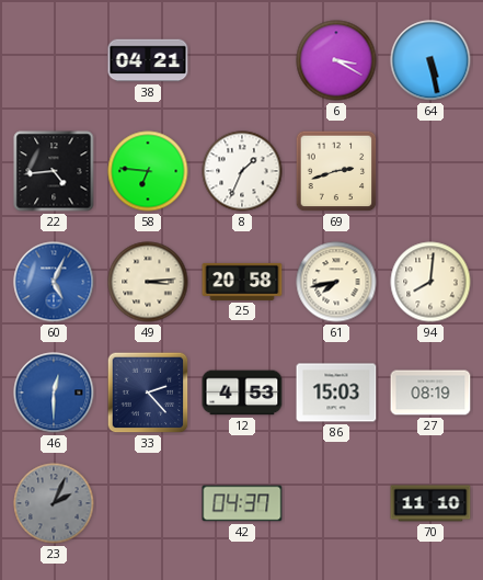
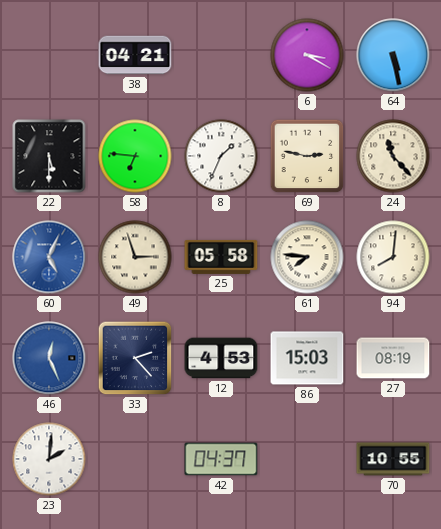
22: 4:44 -> 5:30
69: 2:42 -> 2:47
24: none -> 11:23
49: 3:14 -> 2:57
25: 20:58 -> 05:58
61: 7:43 -> 7:46
46: 12:30 -> 12:26
23: 2:04 -> 2:01
23 dial: grey -> white
70: 11:10 -> 10:55
